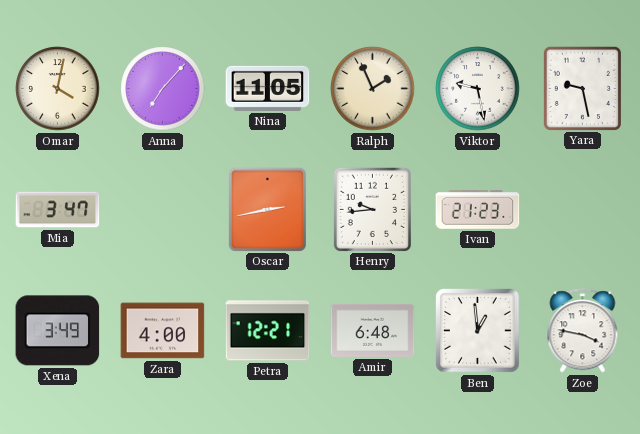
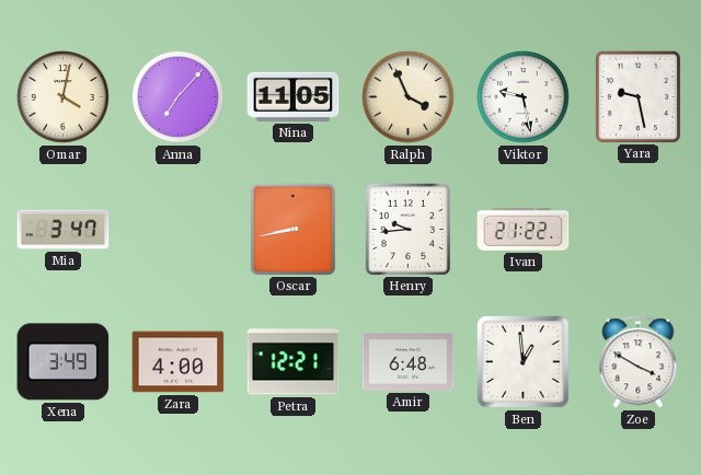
Ralph: 1:56 -> 3:56
Oscar: 2:43 -> 8:43
Ivan: 21:23 -> 21:22
Zoe: 3:47 -> 3:50
